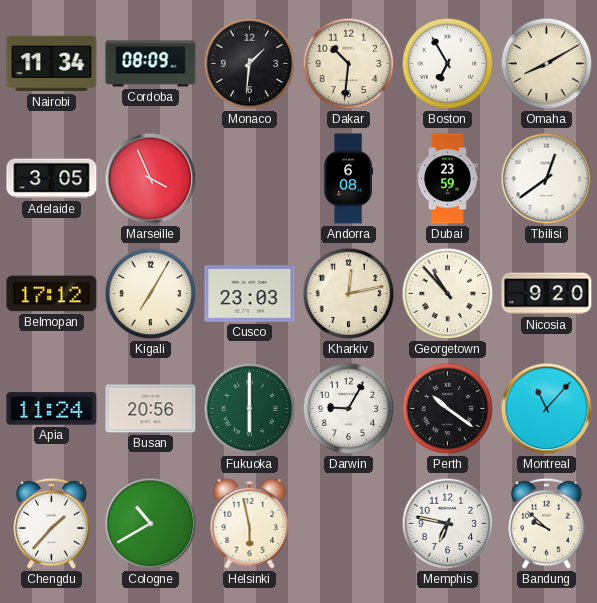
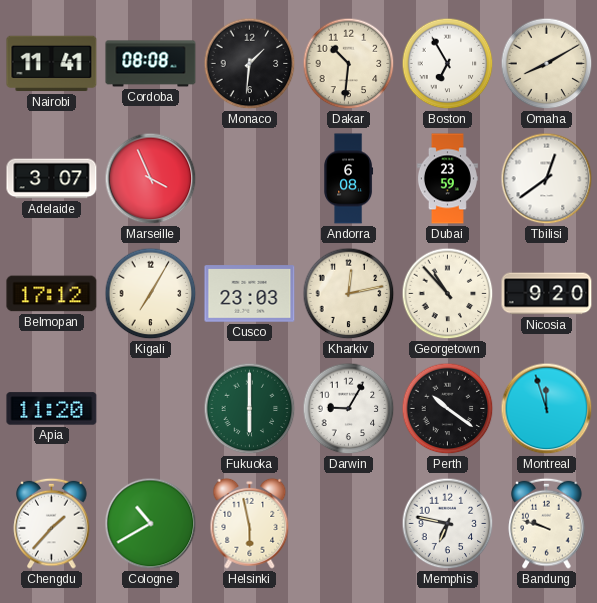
Nairobi: 11:34 -> 11:41
Cordoba: 08:09 -> 08:08
Adelaide: 3:05 -> 3:07
Apia: 11:24 -> 11:20
Busan: 20:56 -> none
Montreal: 11:07 -> 11:57
Bandung: 9:52 -> 9:48
